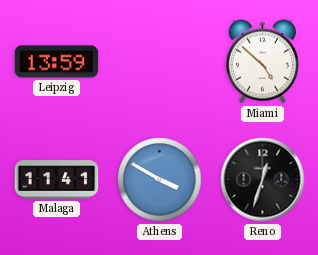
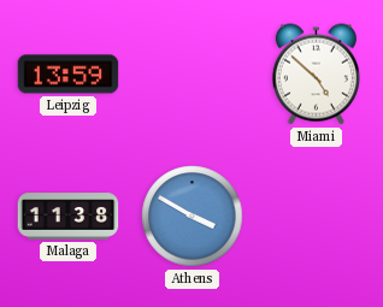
Malaga: 11:41 -> 11:38
Reno: 12:33 -> none
